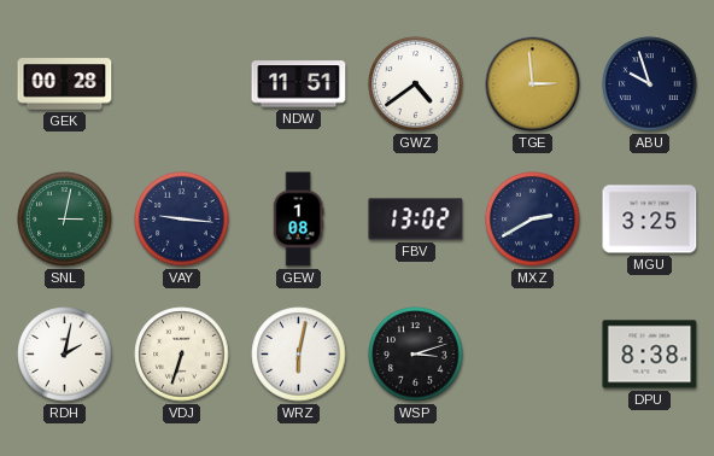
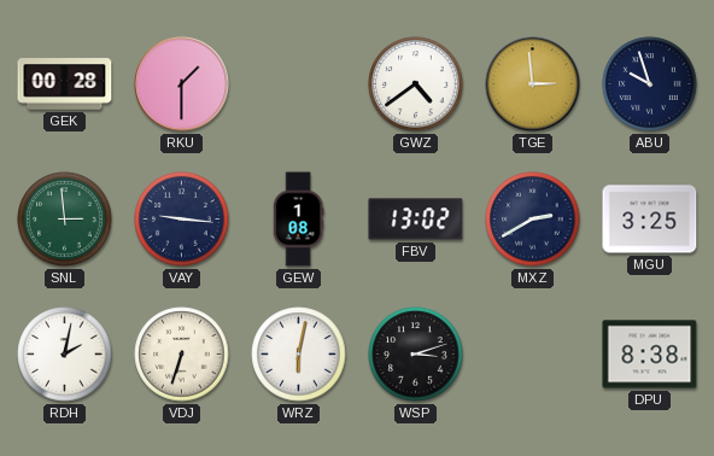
RKU: none -> 1:30
NDW: 11:51 -> none
SNL: 3:02 -> 2:59
